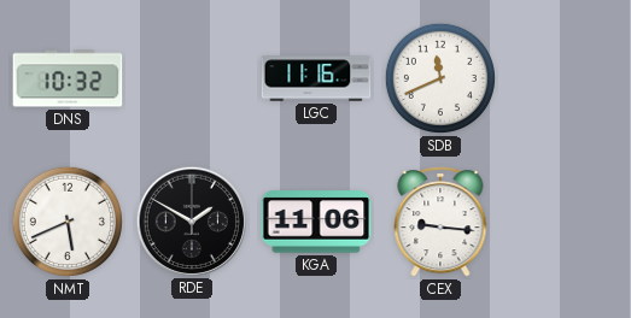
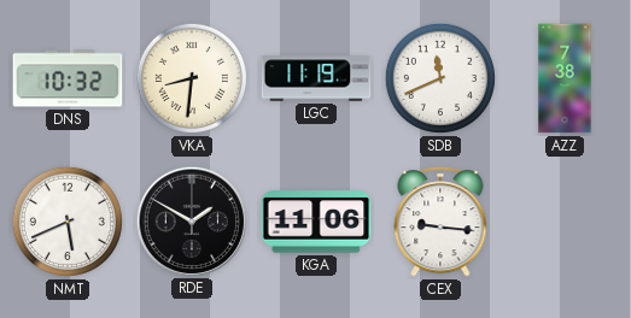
VKA: none -> 8:31
LGC: 11:16 -> 11:19
AZZ: none -> 7:38
